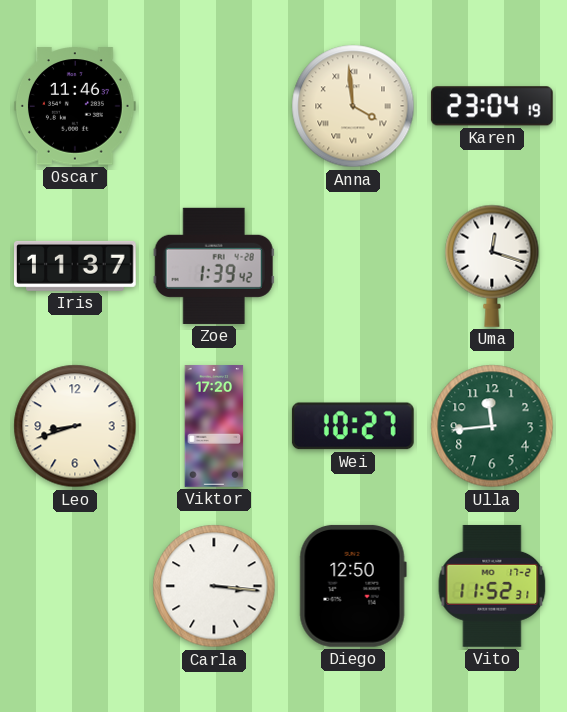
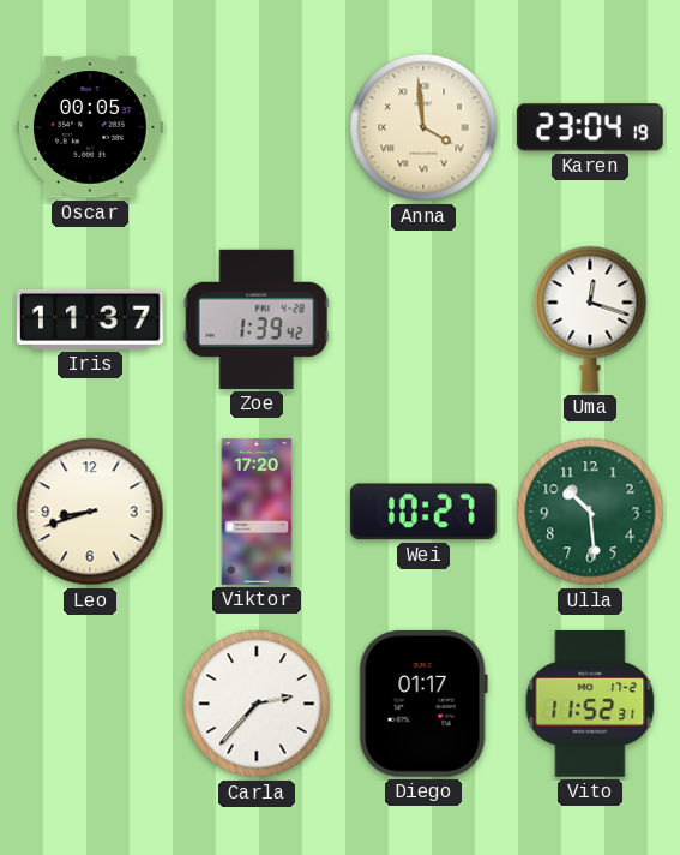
Oscar: 11:46 -> 00:05
Ulla: 11:44 -> 10:29
Carla: 3:16 -> 2:37
Diego: 12:50 -> 01:17
